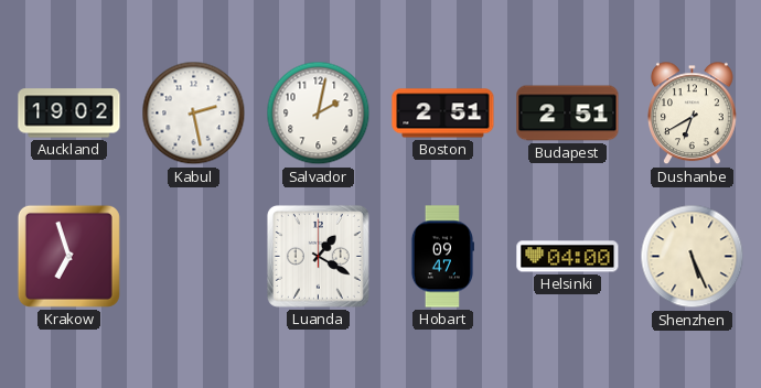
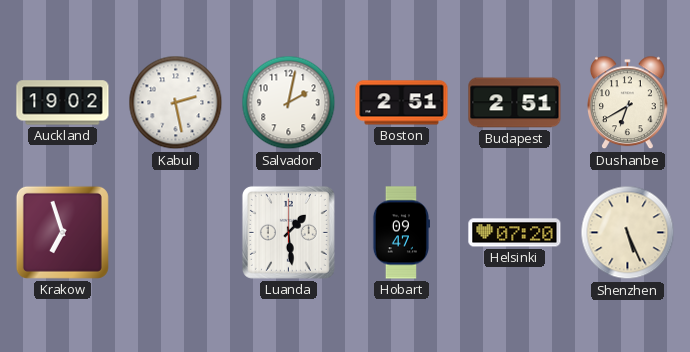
Luanda: 1:20 -> 1:29
Helsinki: 04:00 -> 07:20
